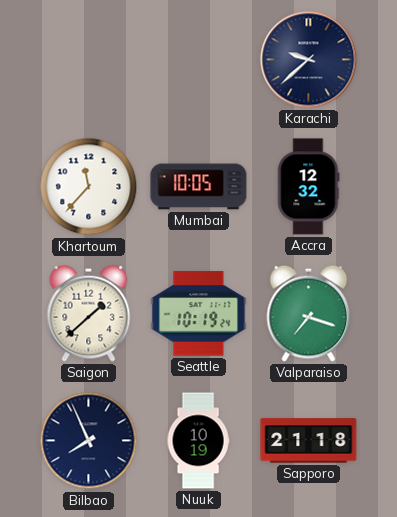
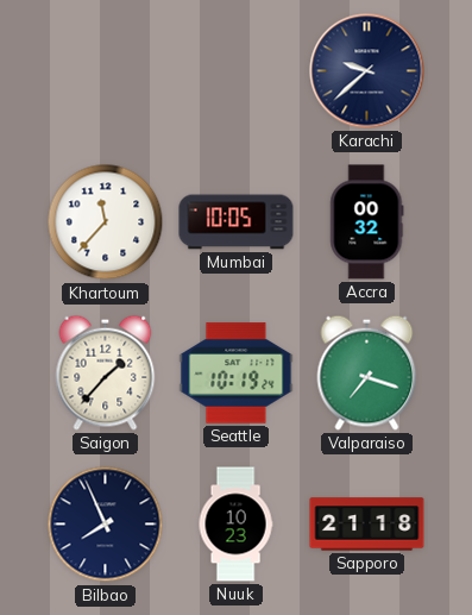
Accra: 12:32 -> 00:32
Saigon: 1:38 -> 1:37
Nuuk: 10:19 -> 10:23
